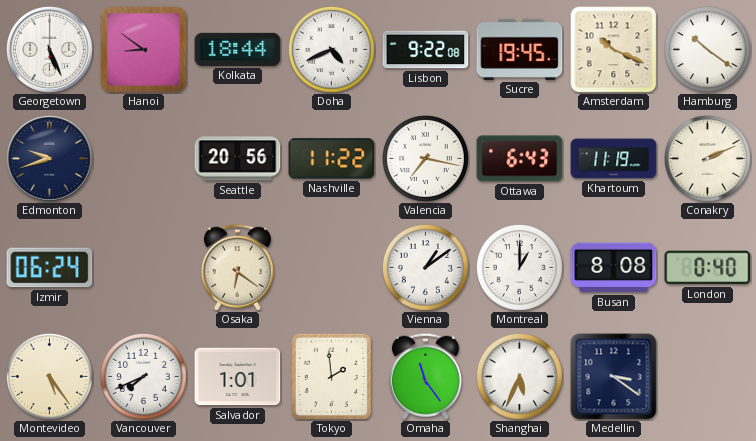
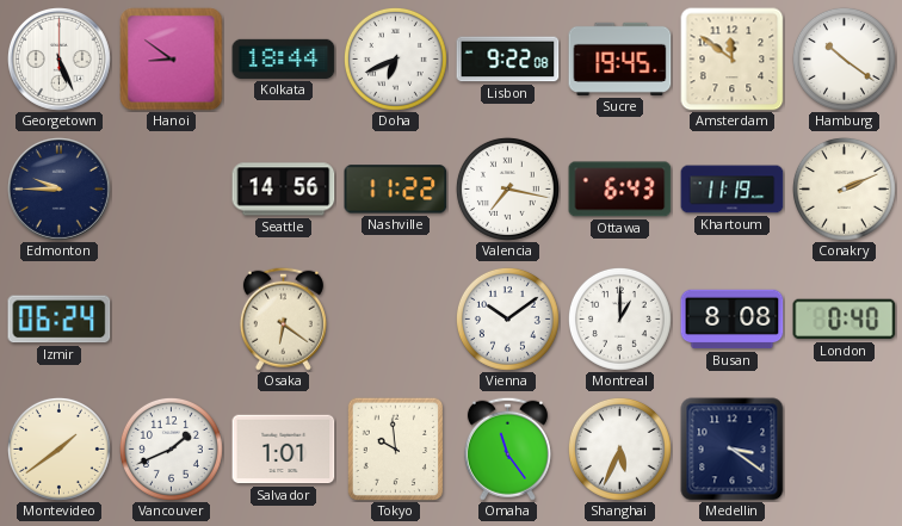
Doha: 4:41 -> 6:41
Amsterdam: 10:19 -> 11:51
Edmonton: 9:42 -> 9:45
Seattle: 20:56 -> 14:56
Vienna: 1:09 -> 10:09
Montevideo: 5:24 -> 1:39
Vancouver: 7:41 -> 1:41
Tokyo: 1:59 -> 9:59
